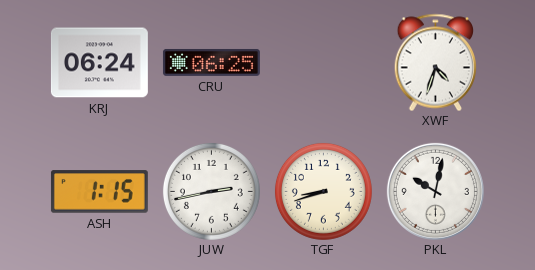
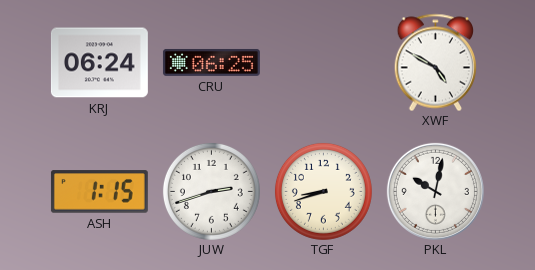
XWF: 4:33 -> 4:50
JUW: 2:43 -> 2:42
